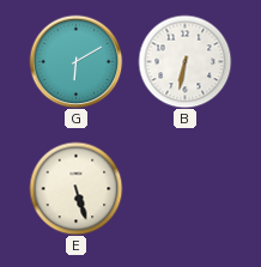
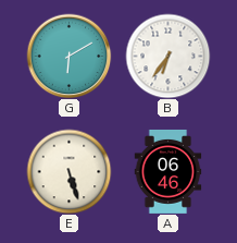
B: 6:32 -> 6:36
A: none -> 06:46
